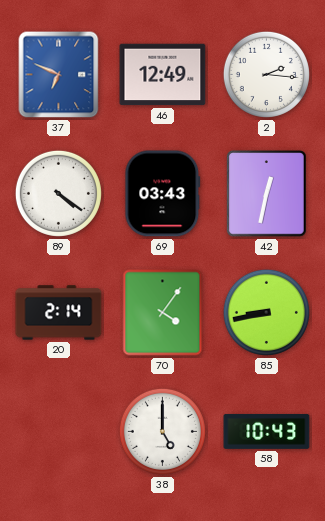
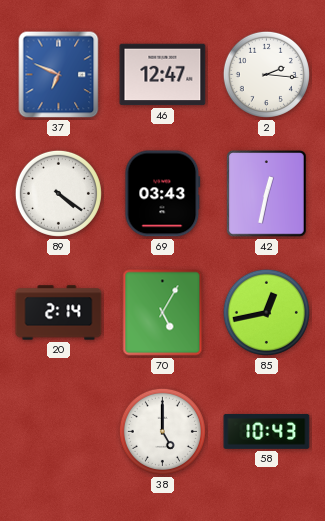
46: 12:49 -> 12:47
70: 4:06 -> 5:05
85: 8:43 -> 12:43
